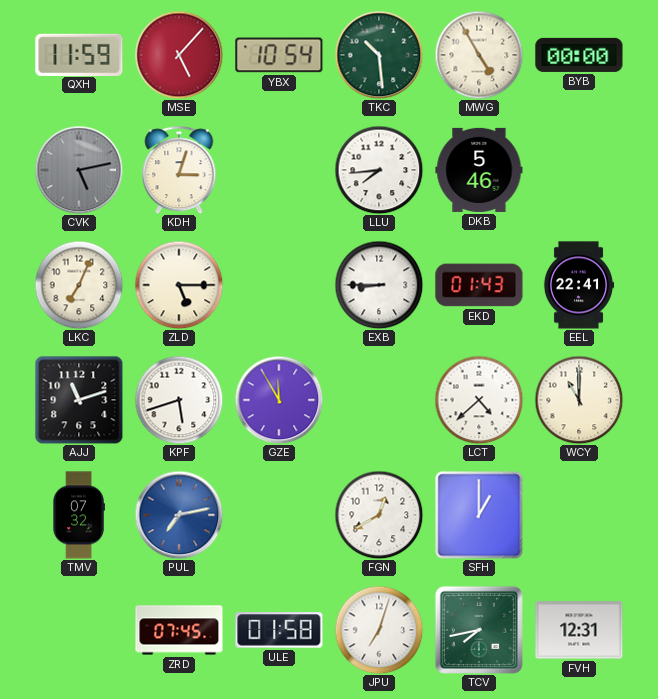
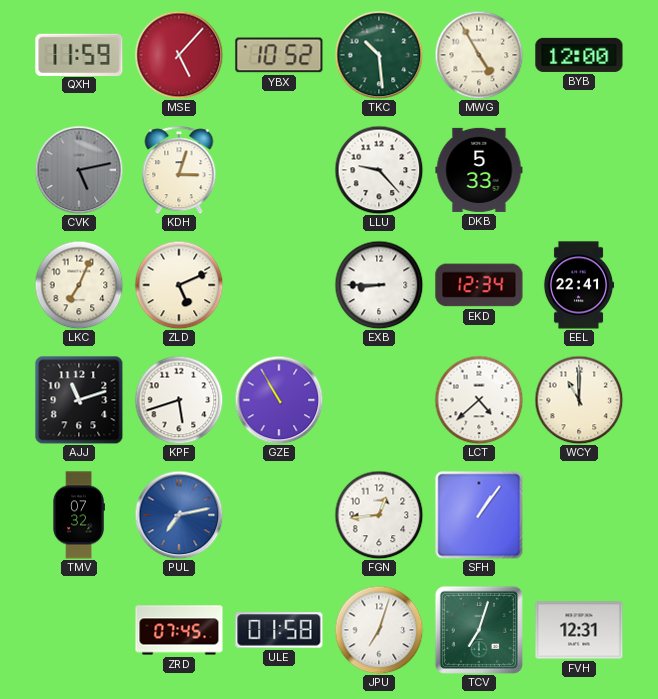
YBX: 10:54 -> 10:52
BYB: 00:00 -> 12:00
LLU: 7:44 -> 9:23
DKB: 5:46 -> 5:33
ZLD: 5:15 -> 5:11
EKD: 01:43 -> 12:34
GZE: 11:55 -> 10:55
FGN: 12:40 -> 12:44
SFH: 1:00 -> 1:06
TCV: 7:43 -> 7:03
